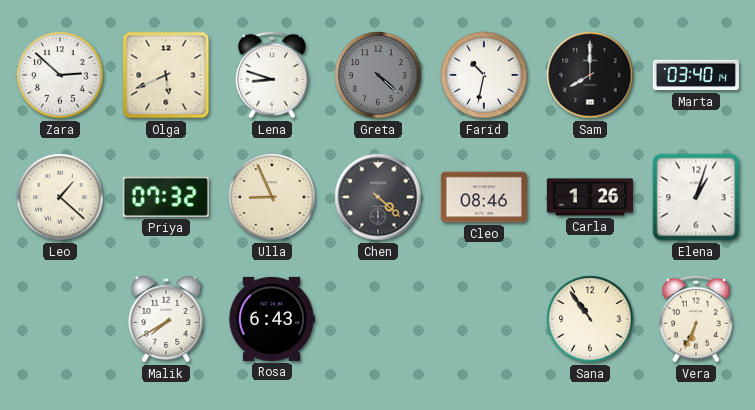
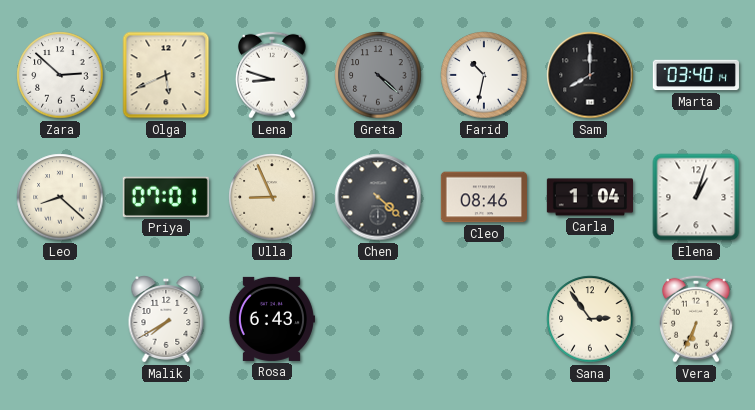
Leo: 1:22 -> 8:22
Priya: 07:32 -> 07:01
Carla: 1:26 -> 1:04
Sana: 10:54 -> 2:54
